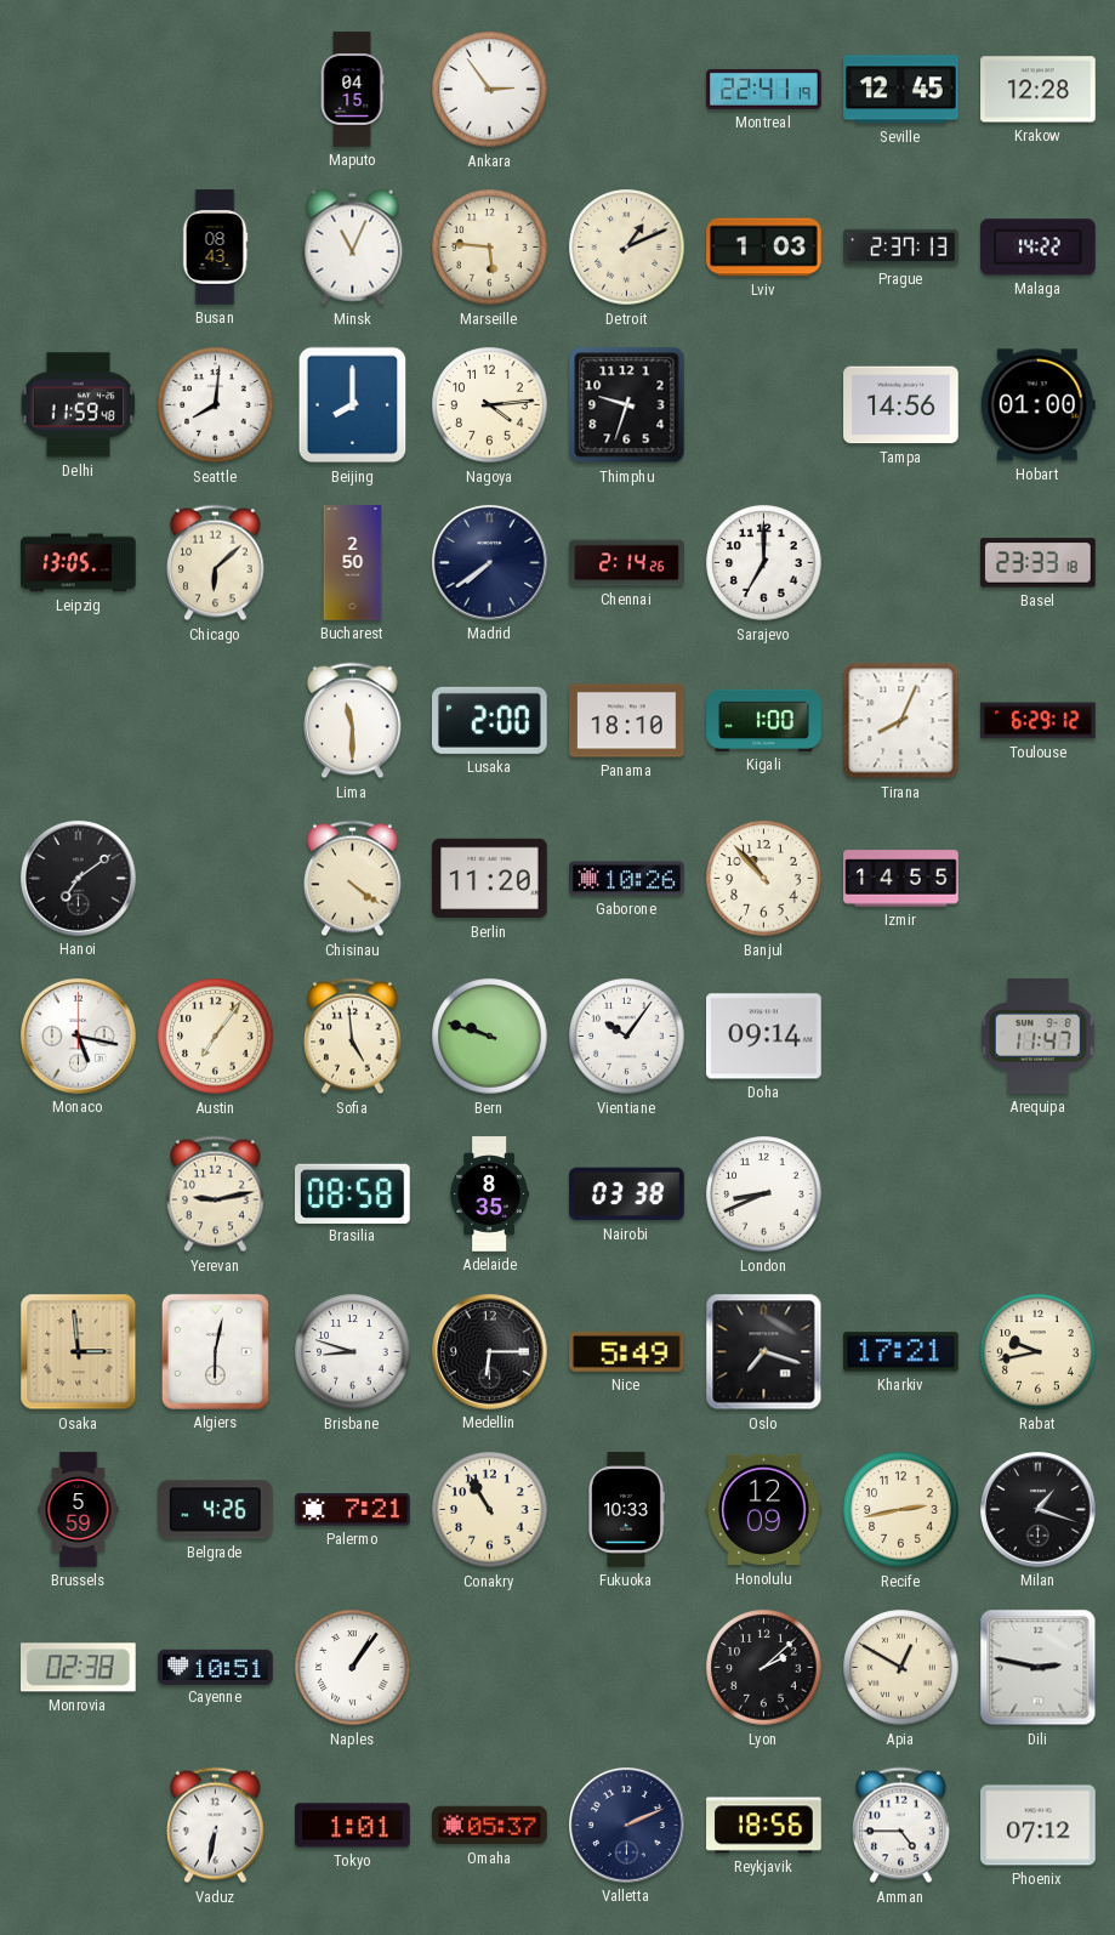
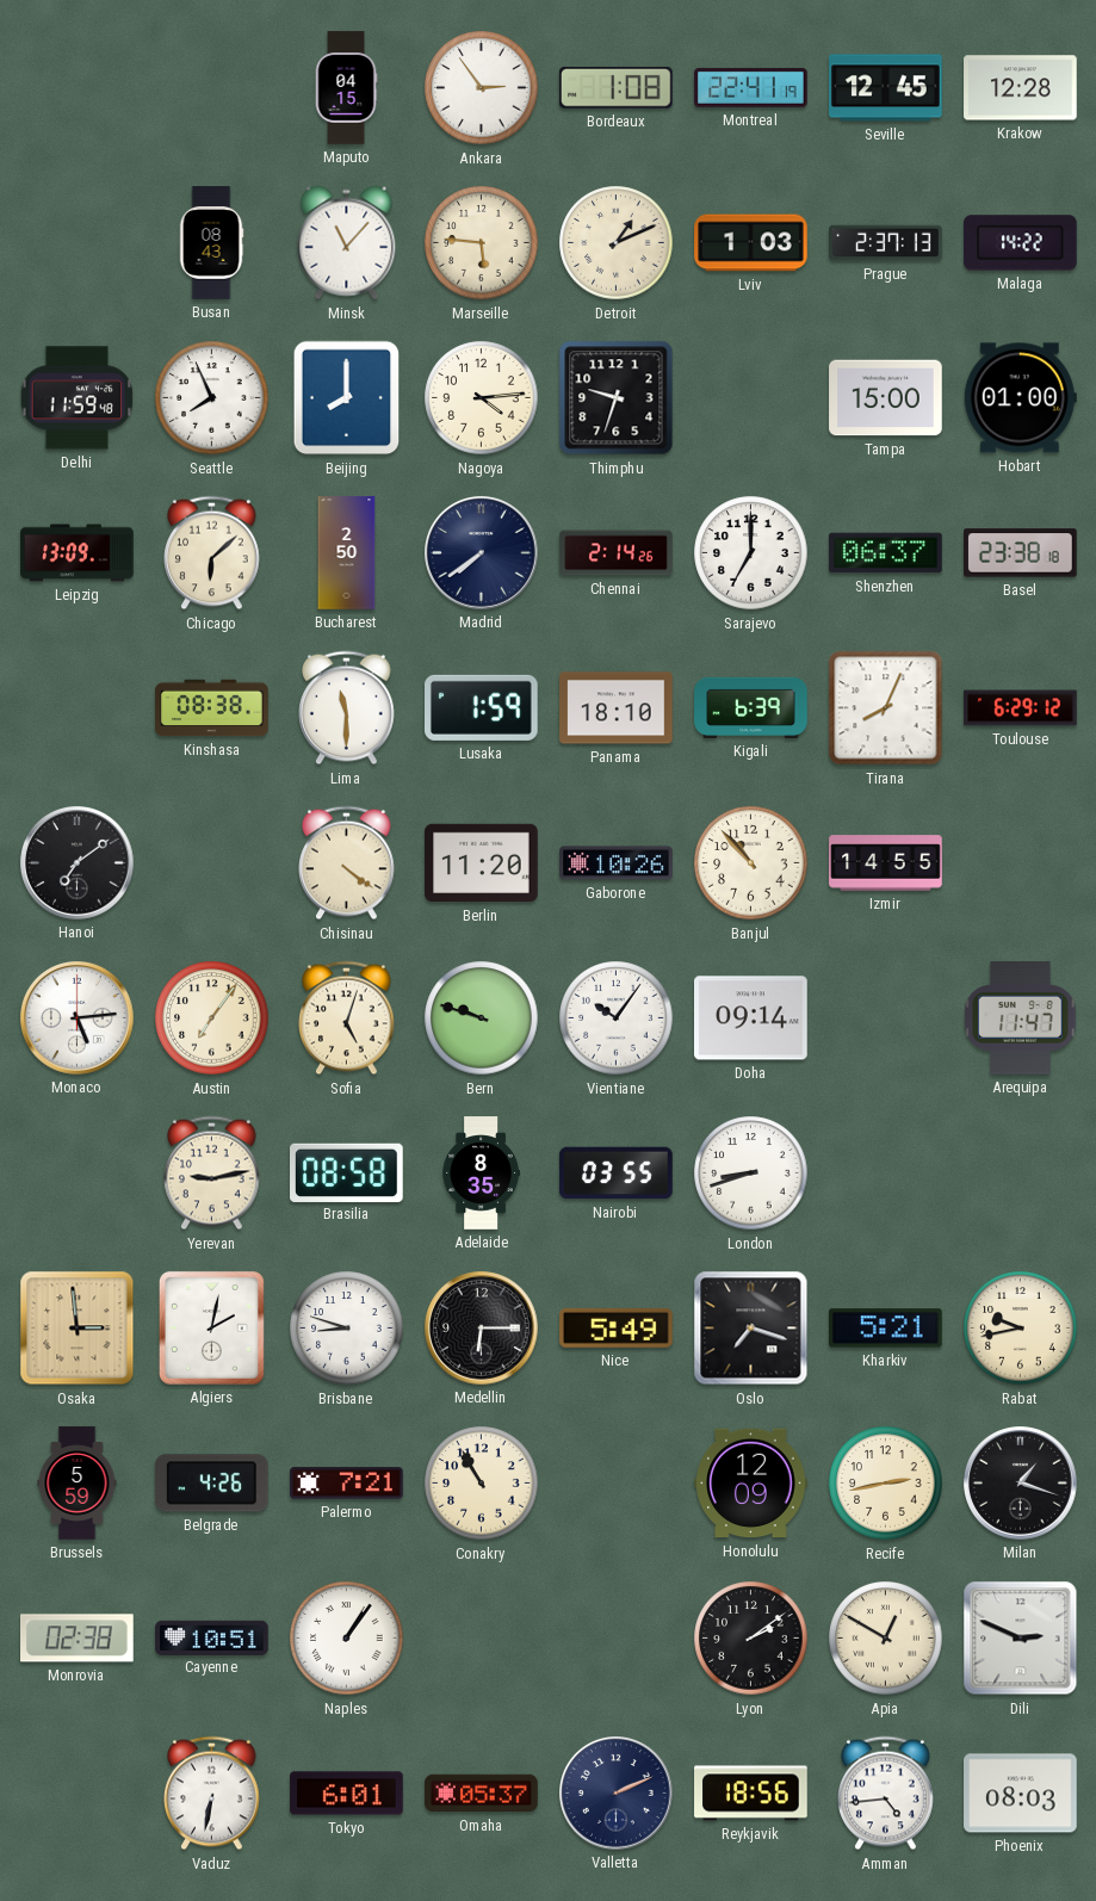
Bordeaux: none -> 1:08
Minsk: 11:04 -> 11:07
Seattle: 8:01 -> 7:56
Tampa: 14:56 -> 15:00
Leipzig: 13:05 -> 13:09
Shenzhen: none -> 06:37
Basel: 23:33 -> 23:38
Kinshasa: none -> 08:38
Lusaka: 2:00 -> 1:59
Kigali: 1:00 -> 6:39
Monaco: 5:17 -> 5:14
Sofia: 4:59 -> 5:03
Nairobi: 03:38 -> 03:55
London: 8:41 -> 8:42
Algiers: 6:02 -> 2:02
Kharkiv: 17:21 -> 5:21
Fukuoka: 10:33 -> none
Lyon: 2:08 -> 2:09
Dili: 2:47 -> 2:49
Tokyo: 1:01 -> 6:01
Amman: 4:45 -> 4:44
Phoenix: 07:12 -> 08:03
